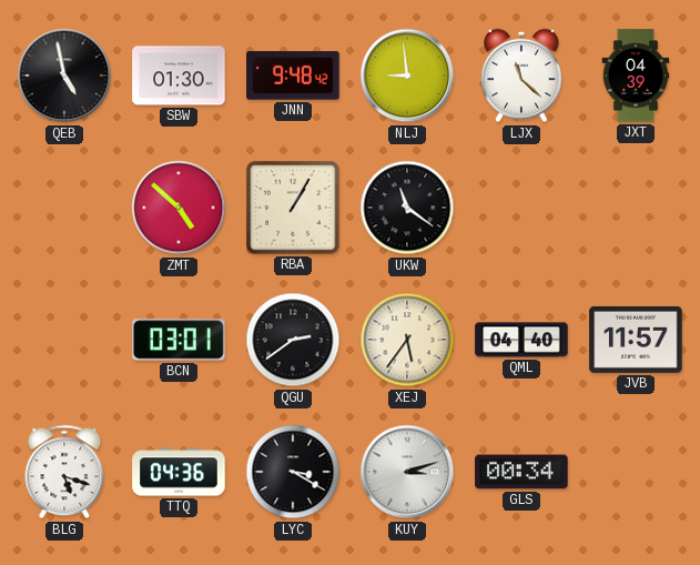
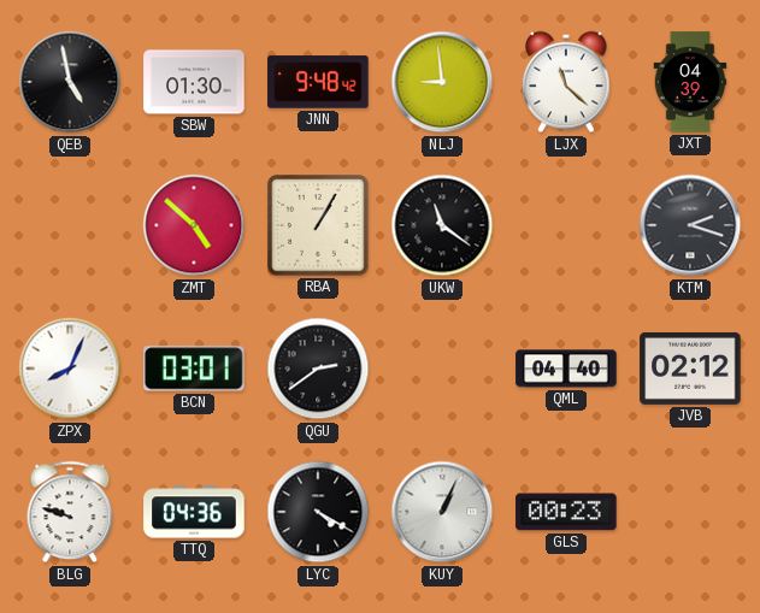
KTM: none -> 2:18
ZPX: none -> 8:04
XEJ: 5:36 -> none
JVB: 11:57 -> 02:12
BLG: 5:18 -> 9:48
LYC: 3:20 -> 4:20
KUY: 3:12 -> 1:04
GLS: 00:34 -> 00:23
